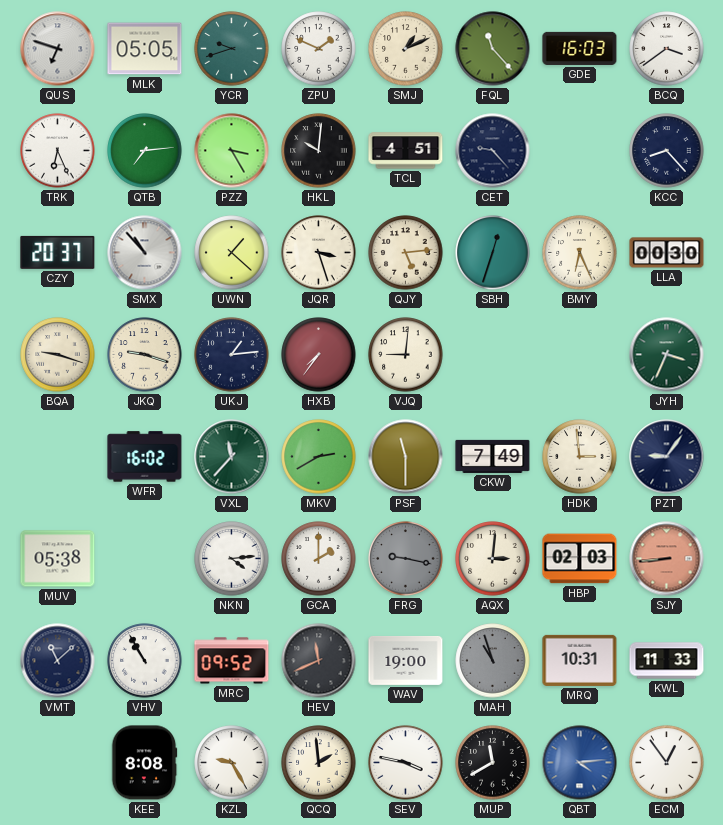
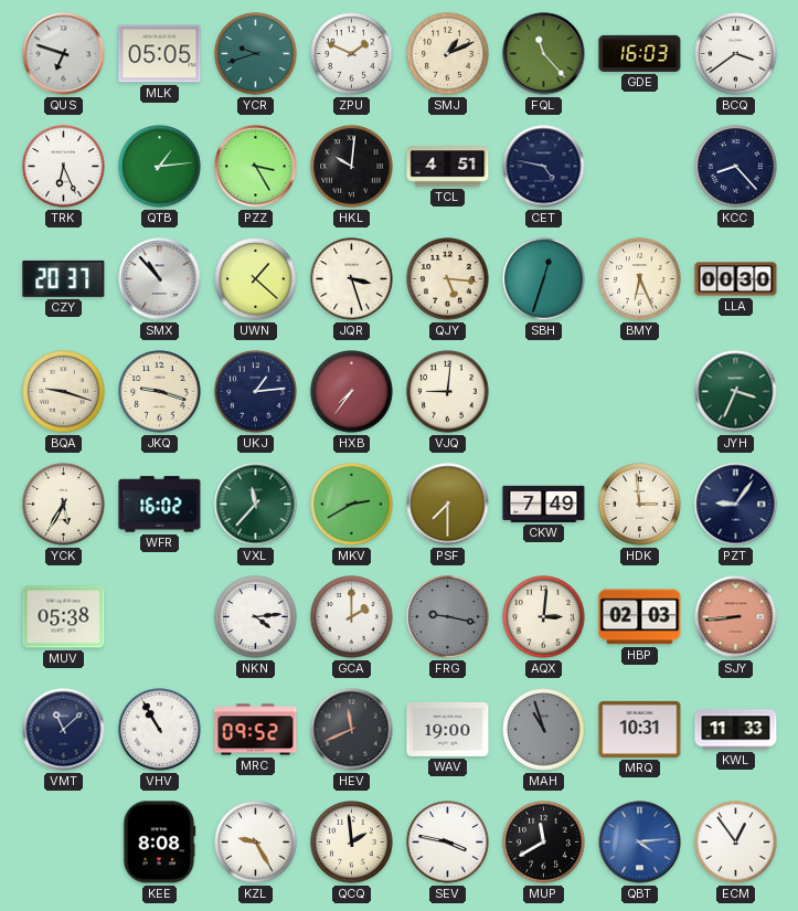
QTB: 7:14 -> 1:14
CET: 9:23 -> 4:47
QJY: 5:14 -> 5:16
YCK: none -> 5:35
PSF: 11:30 -> 7:30
